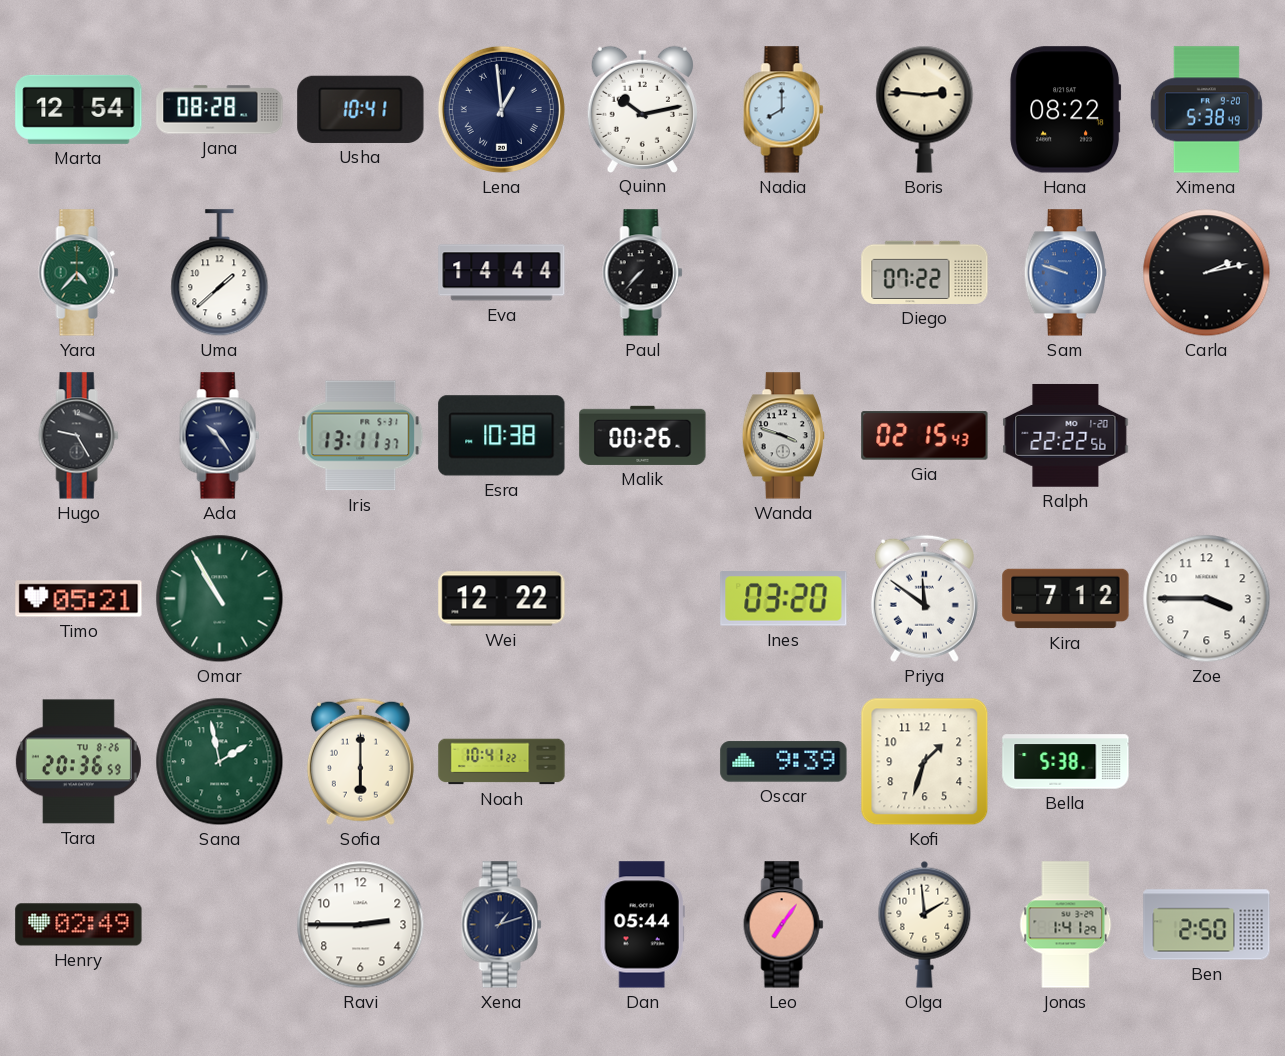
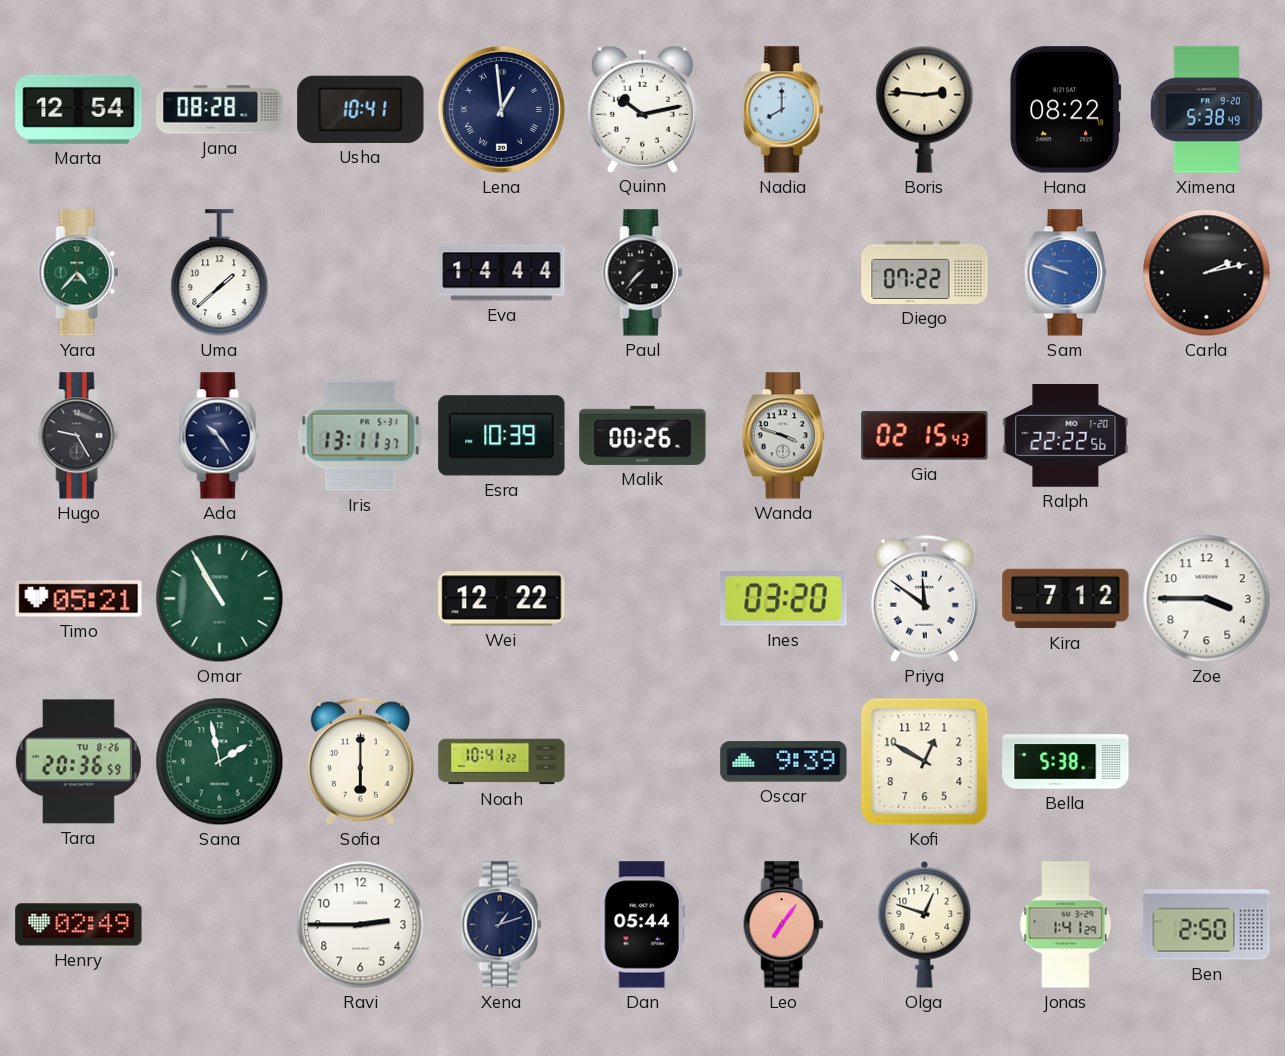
Esra: 10:38 -> 10:39
Kofi: 1:33 -> 12:50
Olga: 1:59 -> 12:48
